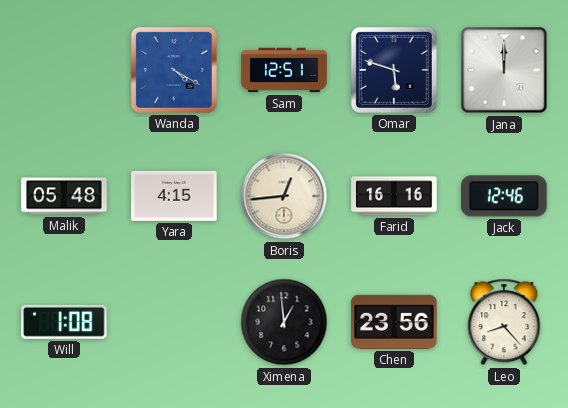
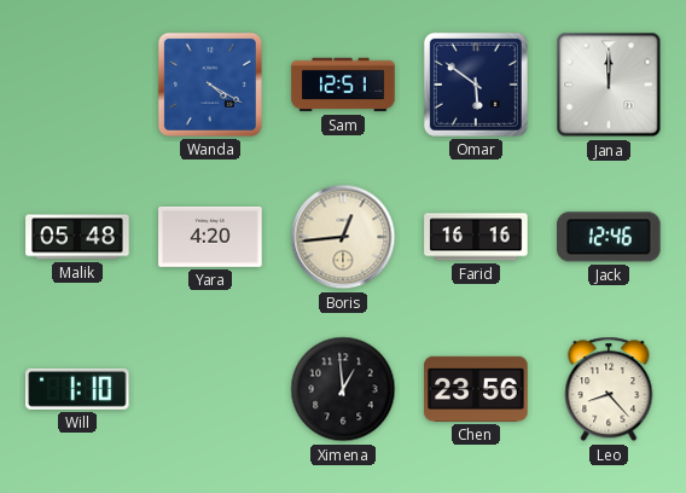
Omar: 5:48 -> 5:51
Yara: 4:15 -> 4:20
Will: 1:08 -> 1:10
